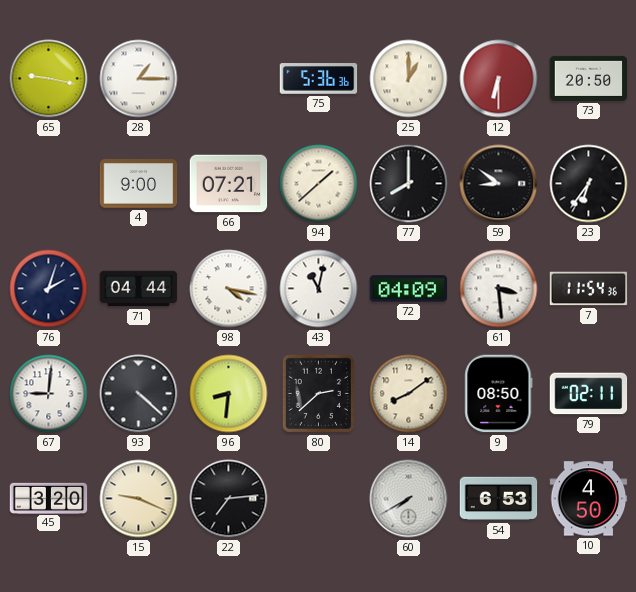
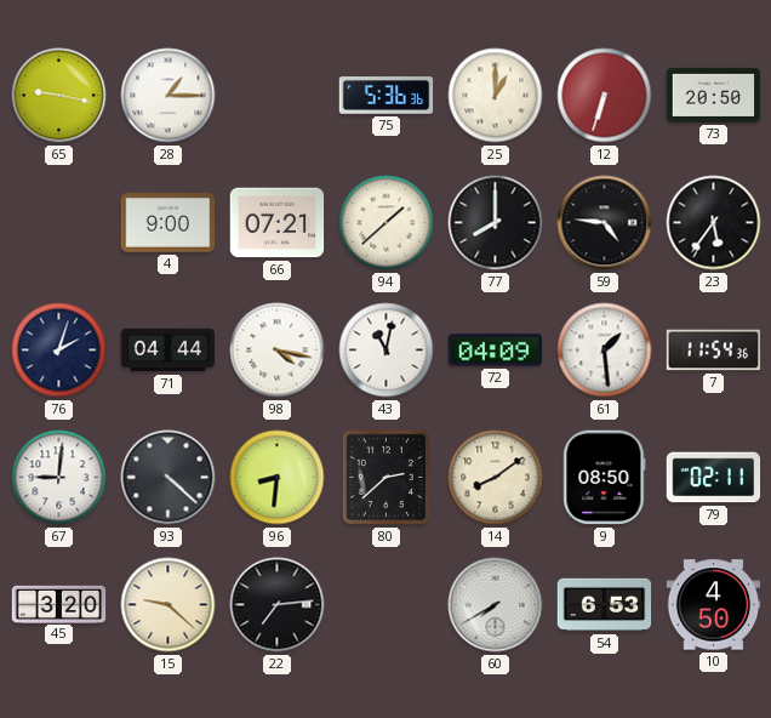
12: 6:30 -> 6:33
59: 8:51 -> 4:46
23: 6:36 -> 5:36
61: 3:29 -> 1:29
15: 9:19 -> 9:22
